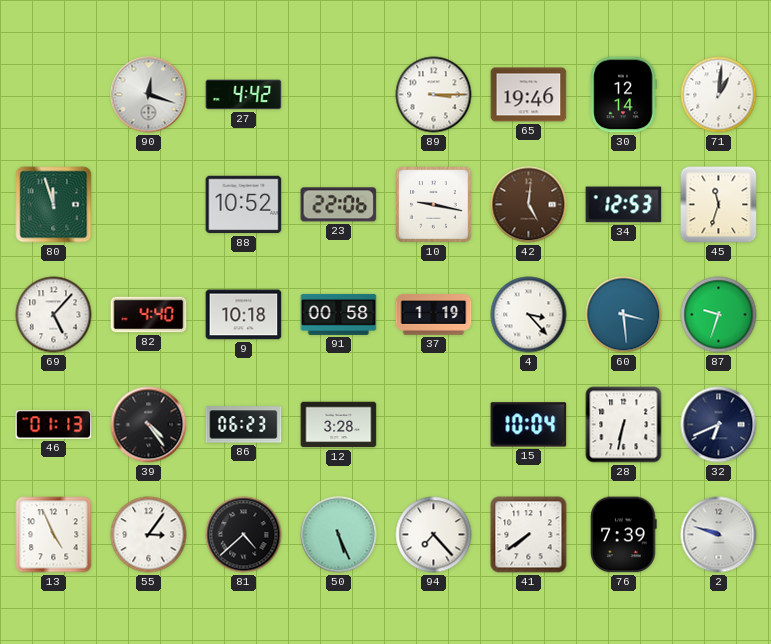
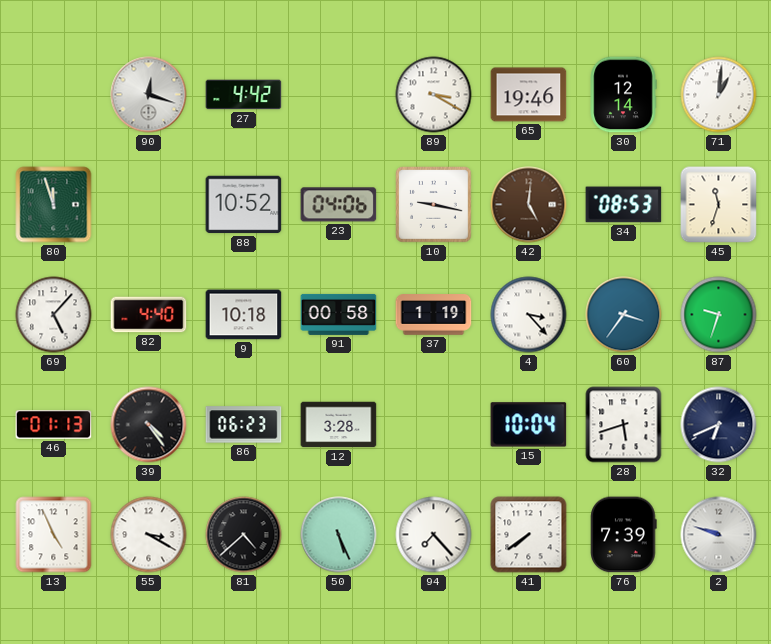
89: 3:15 -> 3:20
23: 22:06 -> 04:06
34: 12:53 -> 08:53
60: 3:29 -> 3:36
28: 6:32 -> 5:42
55: 3:06 -> 3:20
